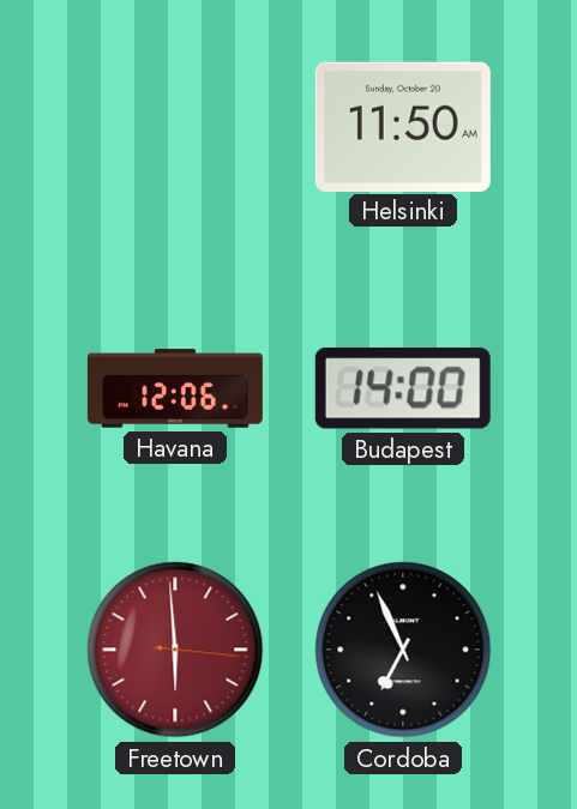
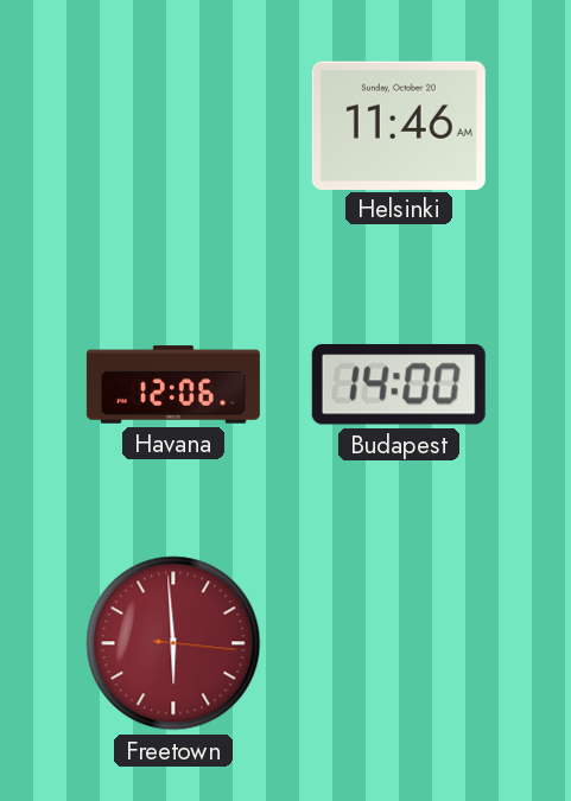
Helsinki: 11:50 -> 11:46
Cordoba: 6:56 -> none
